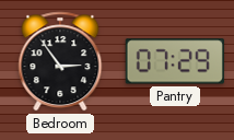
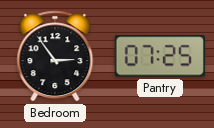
Pantry: 07:29 -> 07:25
